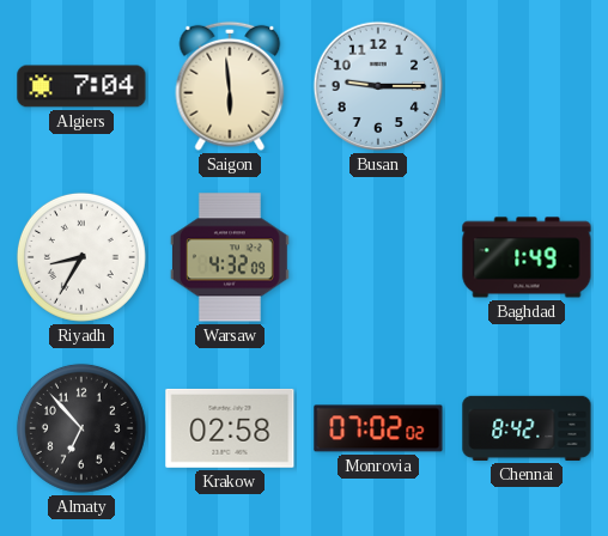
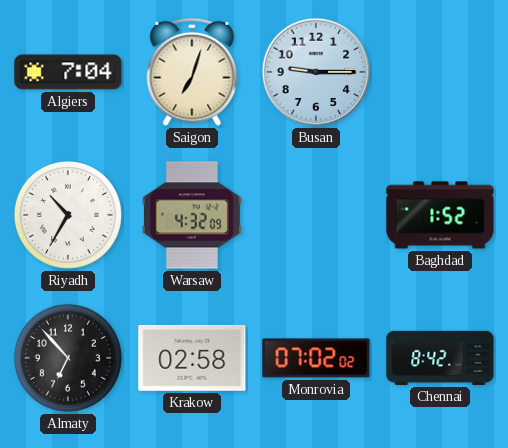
Saigon: 5:59 -> 7:03
Riyadh: 8:35 -> 10:35
Baghdad: 1:49 -> 1:52
